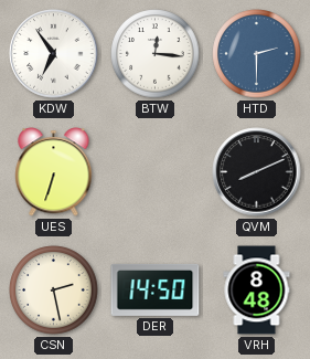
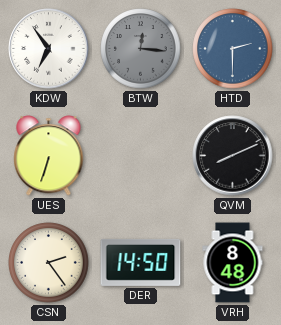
BTW dial: white -> grey
CSN: 2:28 -> 2:24
